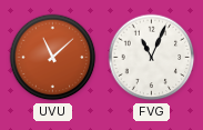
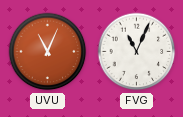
UVU: 11:08 -> 11:04
